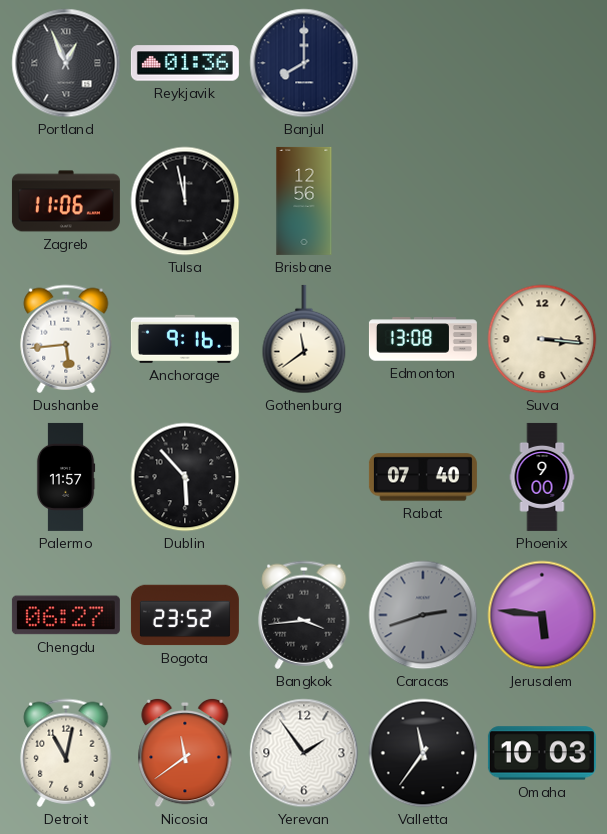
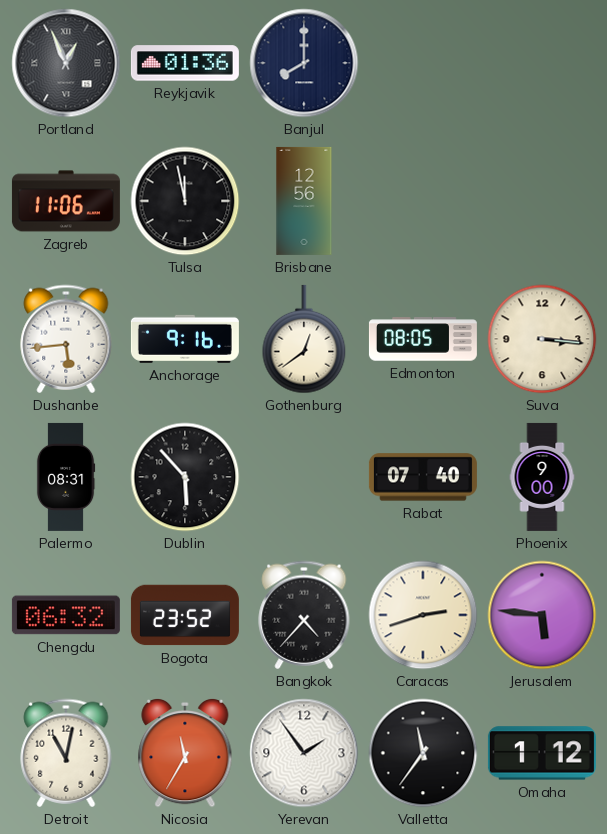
Gothenburg: 11:39 -> 12:39
Edmonton: 13:08 -> 08:05
Palermo: 11:57 -> 08:31
Chengdu: 06:27 -> 06:32
Bangkok: 3:44 -> 4:37
Caracas dial: grey -> cream
Nicosia: 11:39 -> 11:35
Omaha: 10:03 -> 1:12
